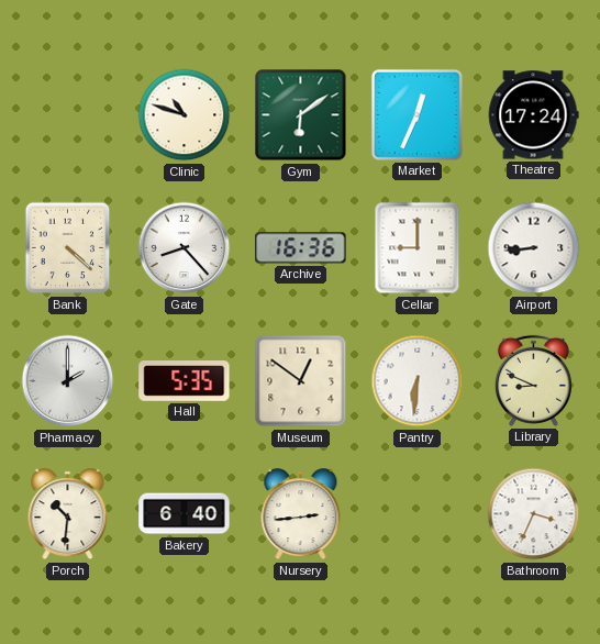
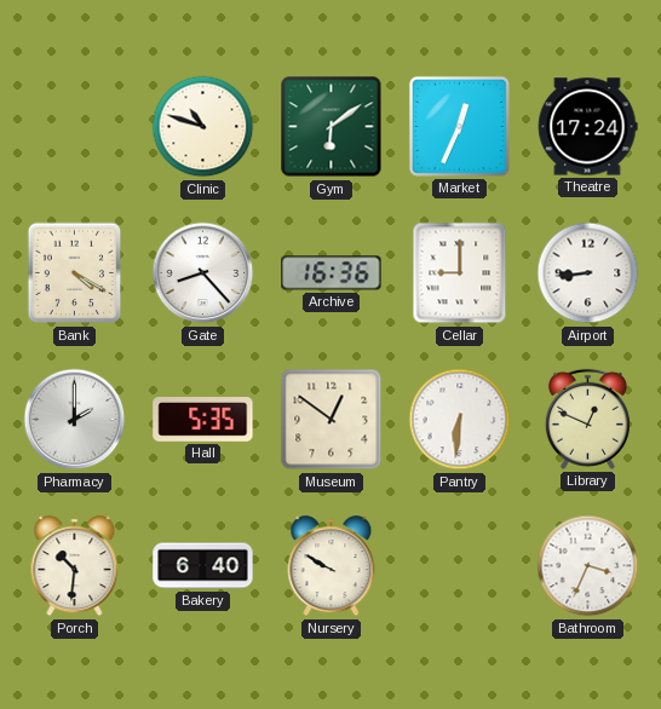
Bank: 4:22 -> 4:20
Library: 8:49 -> 12:49
Nursery: 2:44 -> 9:50
